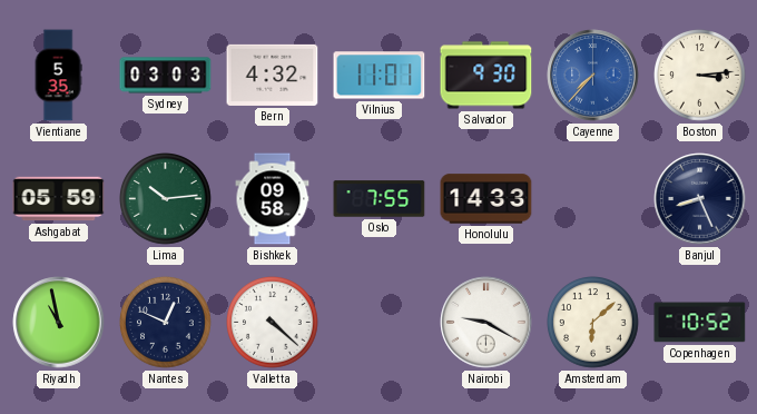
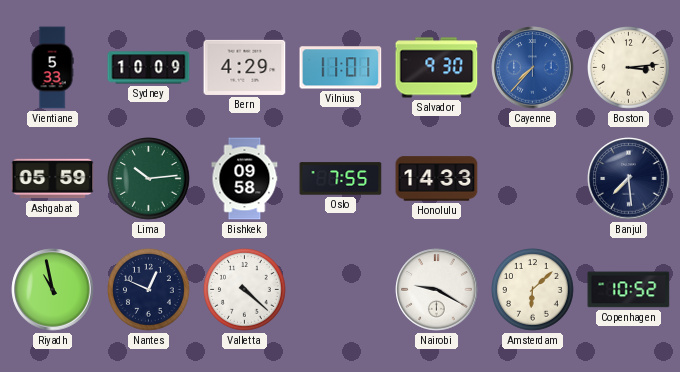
Vientiane: 5:35 -> 5:33
Sydney: 03:03 -> 10:09
Bern: 4:32 -> 4:29
Banjul: 8:26 -> 7:29
